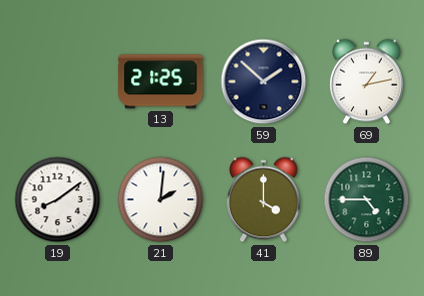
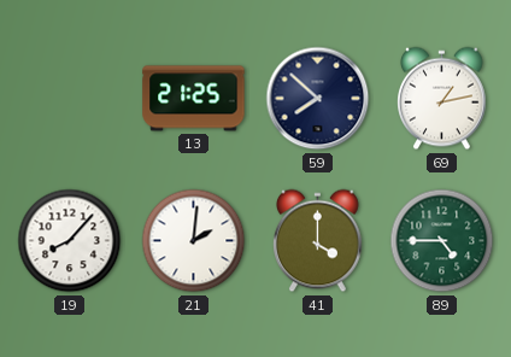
59: 1:52 -> 7:52
19: 8:09 -> 8:07
